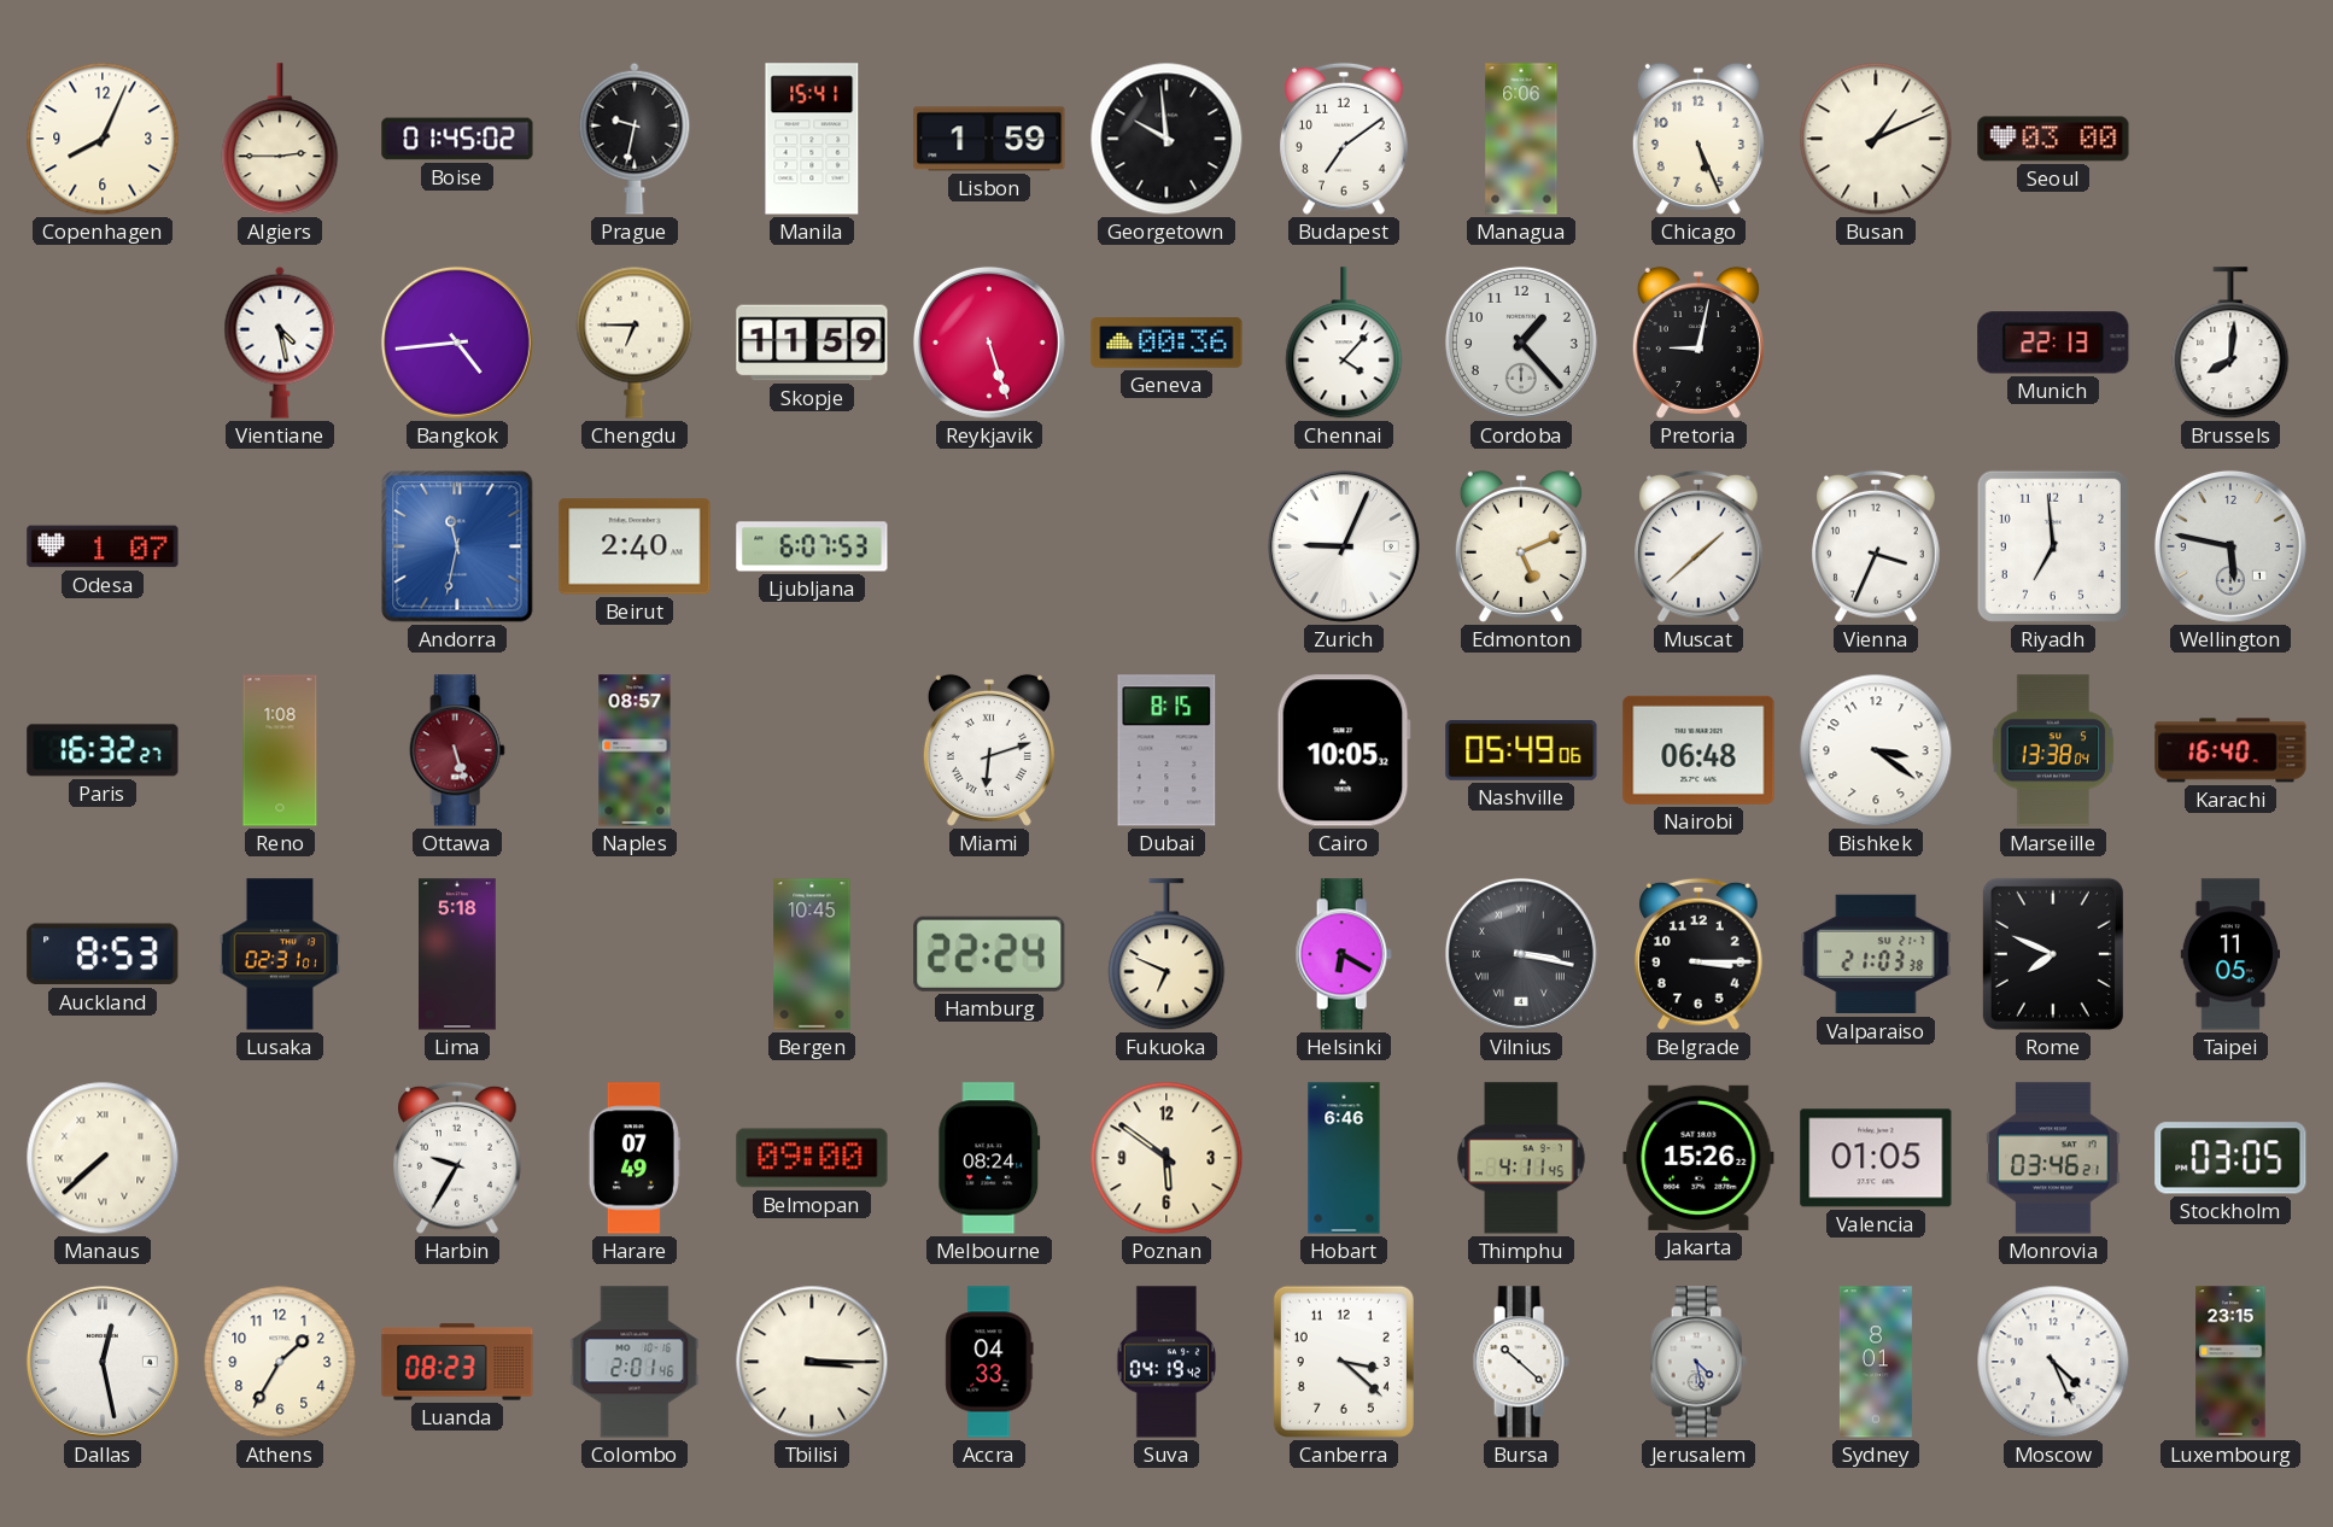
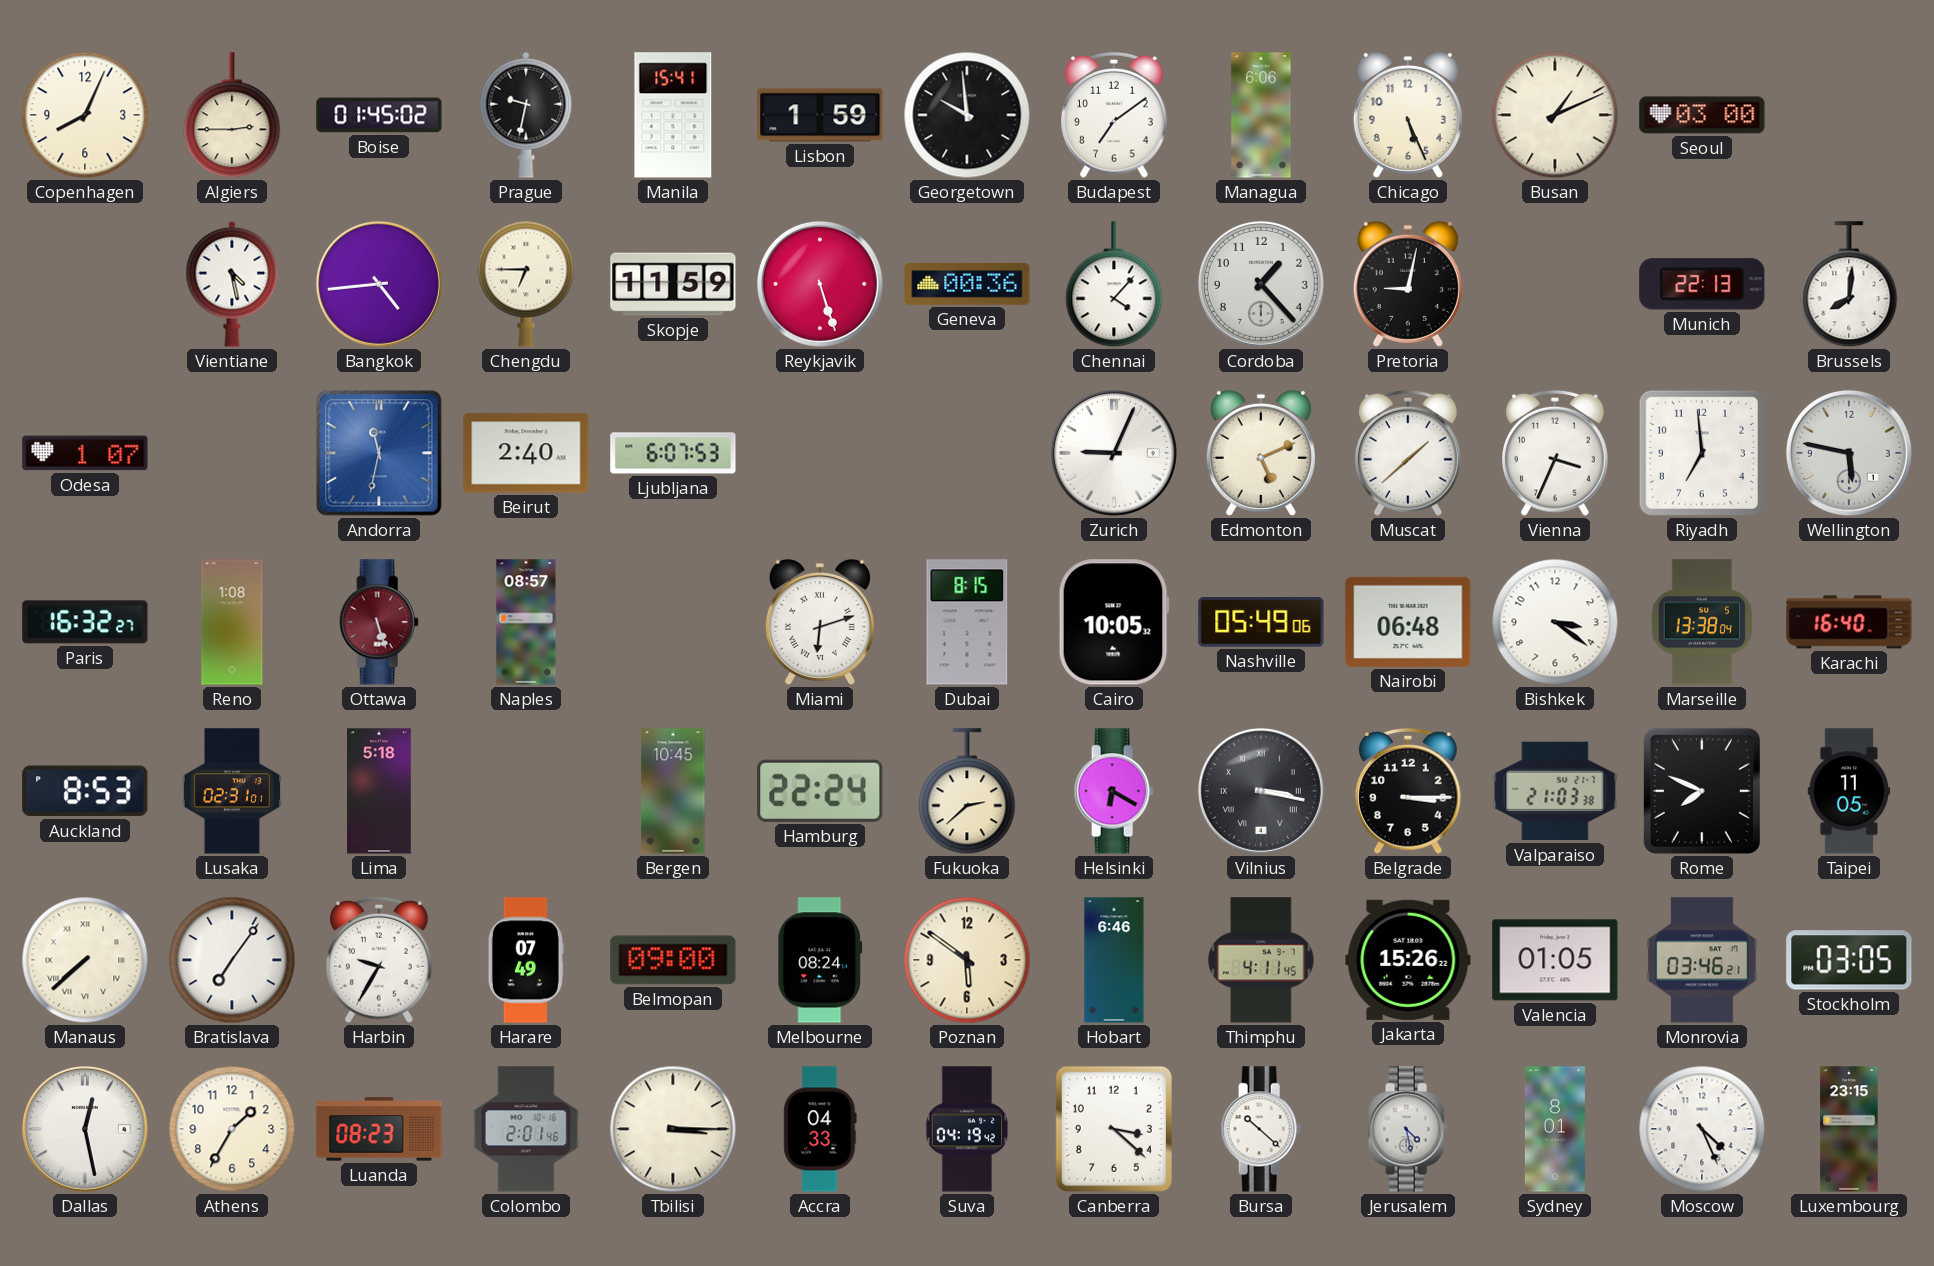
Fukuoka: 6:49 -> 2:38
Bratislava: none -> 7:06
